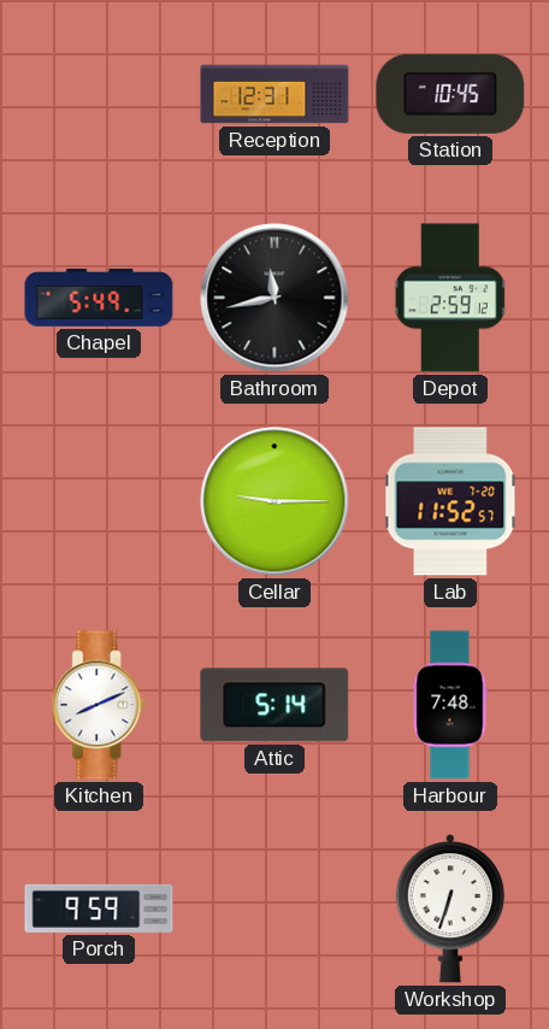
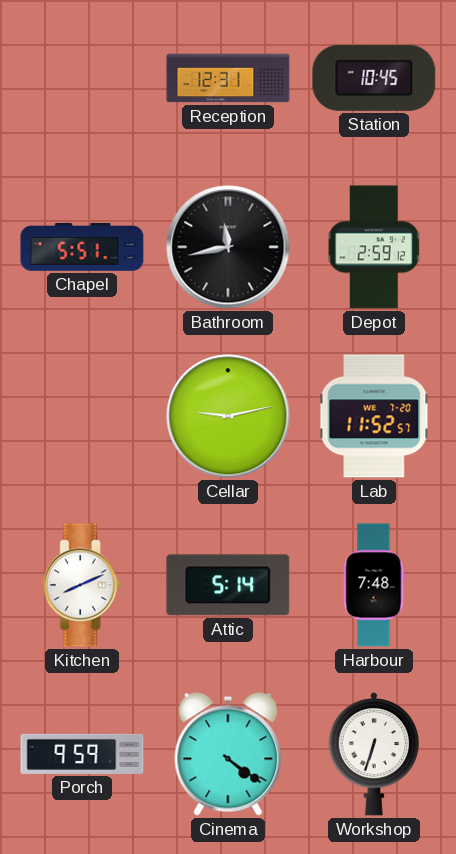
Chapel: 5:49 -> 5:51
Cellar: 9:15 -> 9:13
Cinema: none -> 4:21
